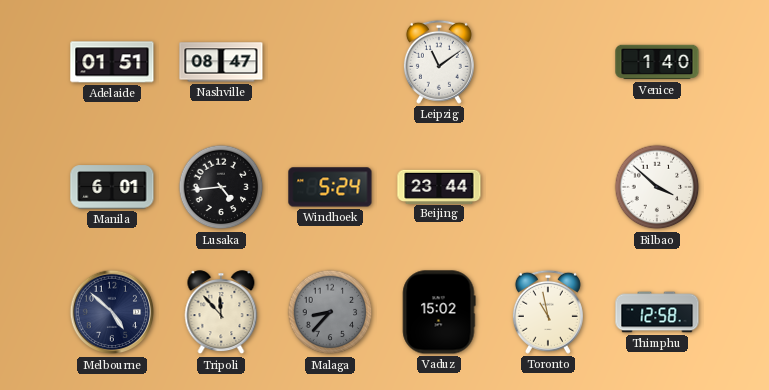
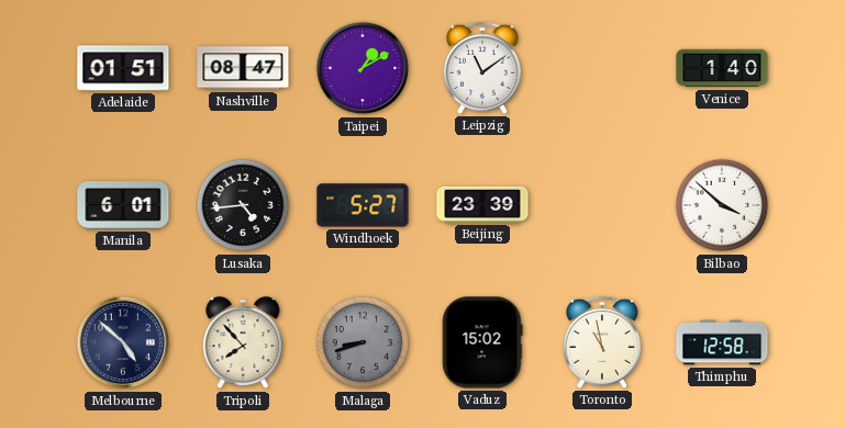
Taipei: none -> 1:10
Windhoek: 5:24 -> 5:27
Beijing: 23:44 -> 23:39
Tripoli: 11:53 -> 7:53
Malaga: 8:37 -> 8:42
